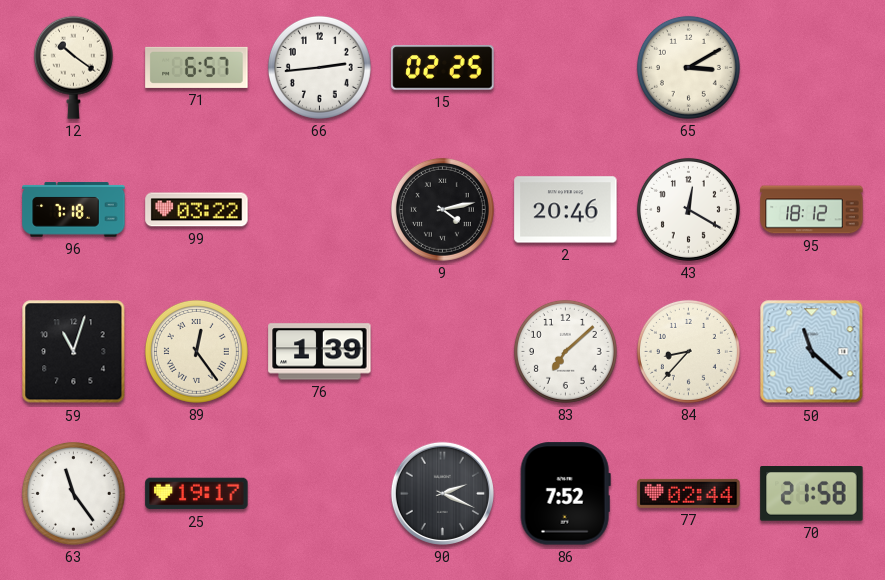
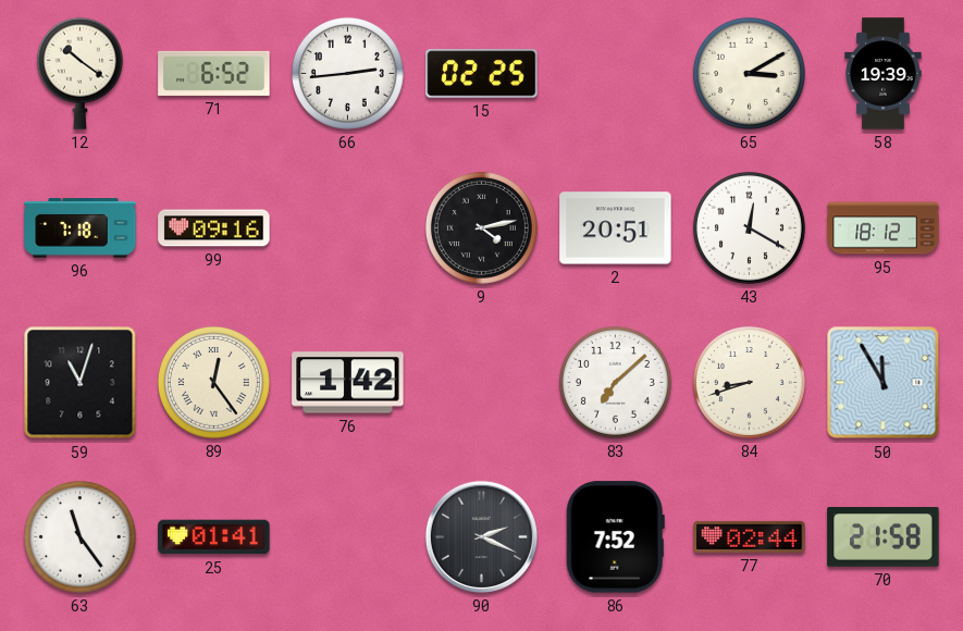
71: 6:57 -> 6:52
58: none -> 19:39
99: 03:22 -> 09:16
2: 20:46 -> 20:51
76: 1:39 -> 1:42
84: 8:37 -> 8:42
50: 11:22 -> 11:55
25: 19:17 -> 01:41
